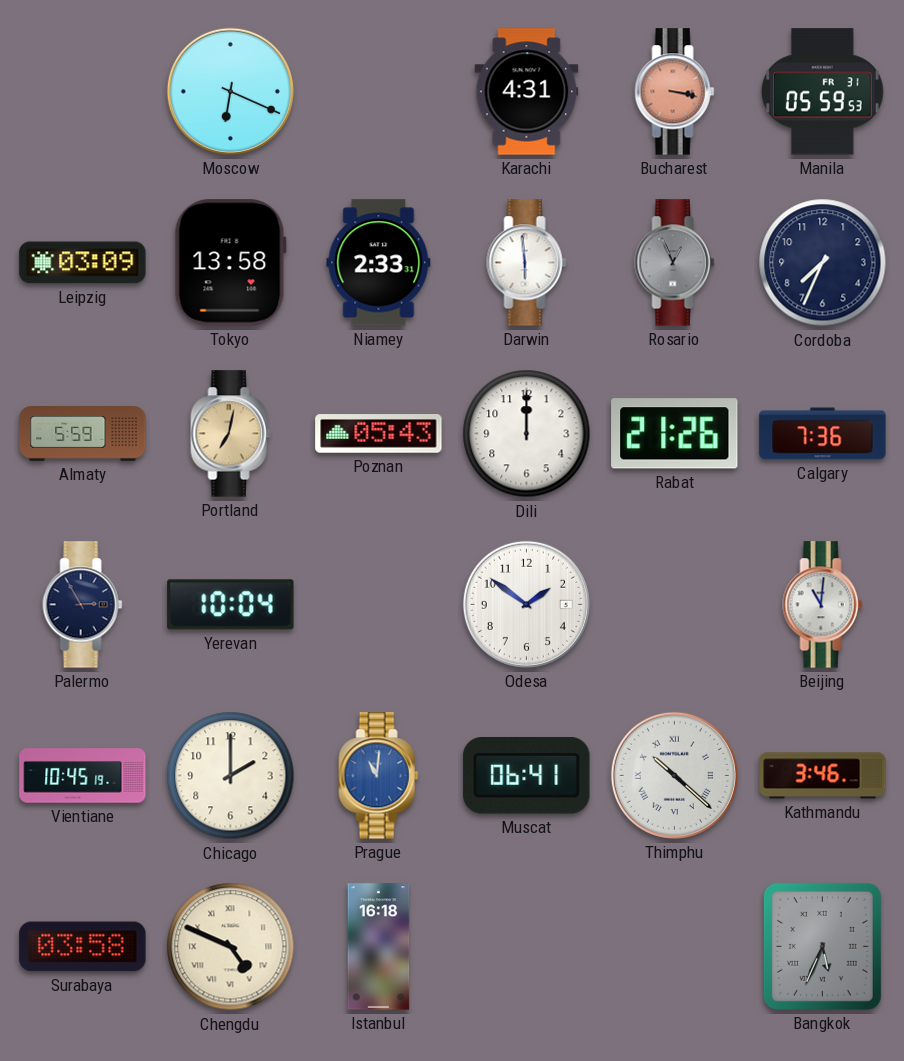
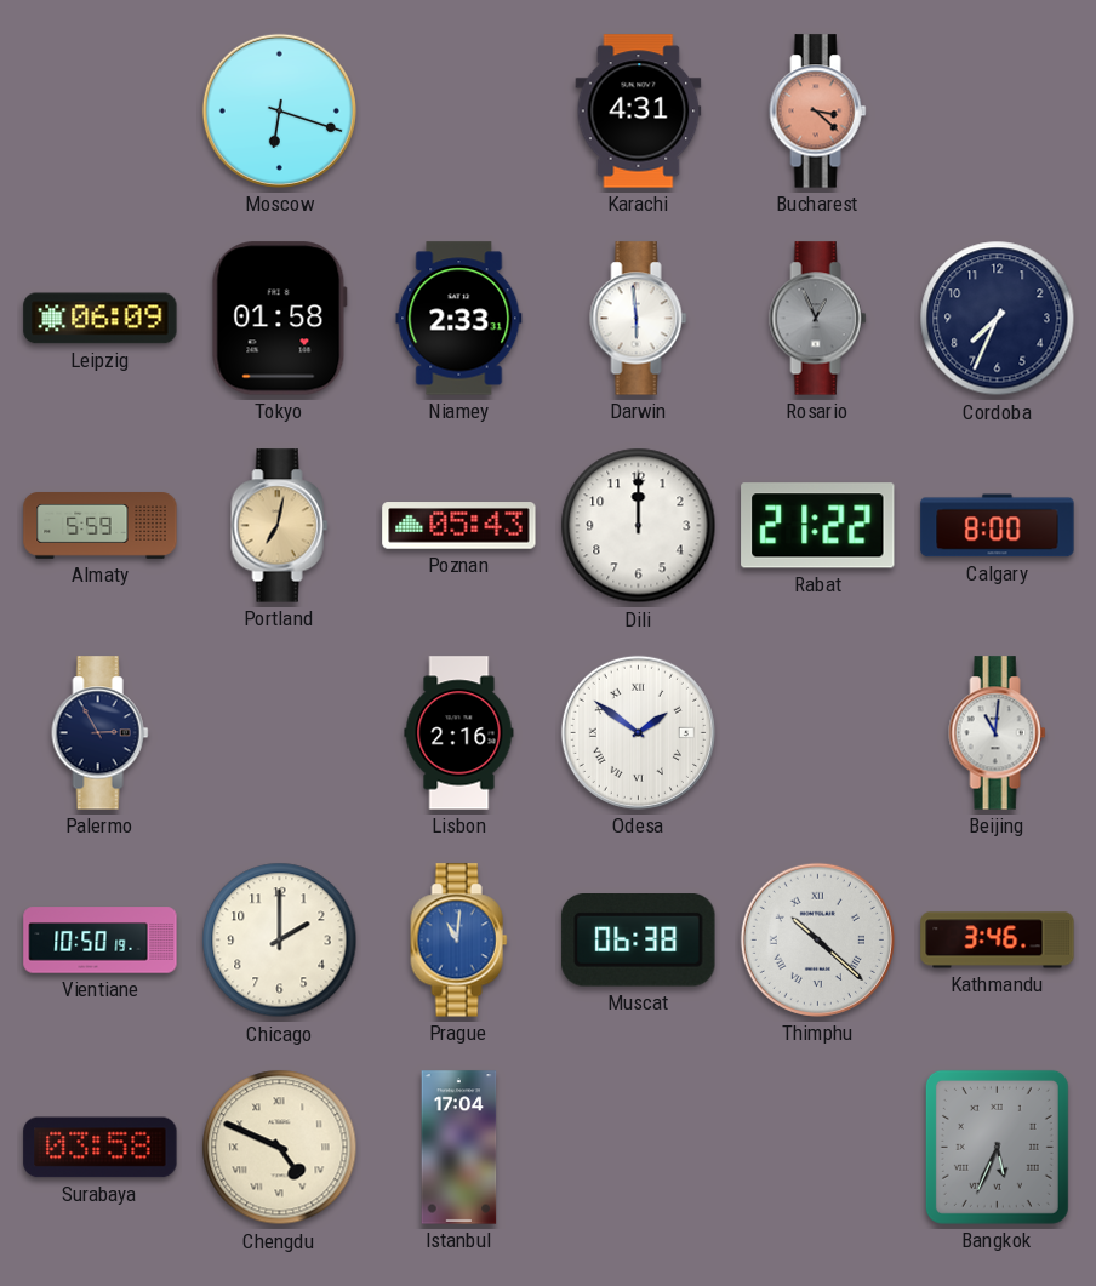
Moscow: 6:19 -> 6:18
Bucharest: 3:17 -> 3:22
Manila: 05:59 -> none
Leipzig: 03:09 -> 06:09
Tokyo: 13:58 -> 01:58
Rabat: 21:26 -> 21:22
Calgary: 7:36 -> 8:00
Yerevan: 10:04 -> none
Lisbon: none -> 2:16
Odesa numerals: Arabic -> Roman
Vientiane: 10:45 -> 10:50
Muscat: 06:41 -> 06:38
Istanbul: 16:18 -> 17:04
